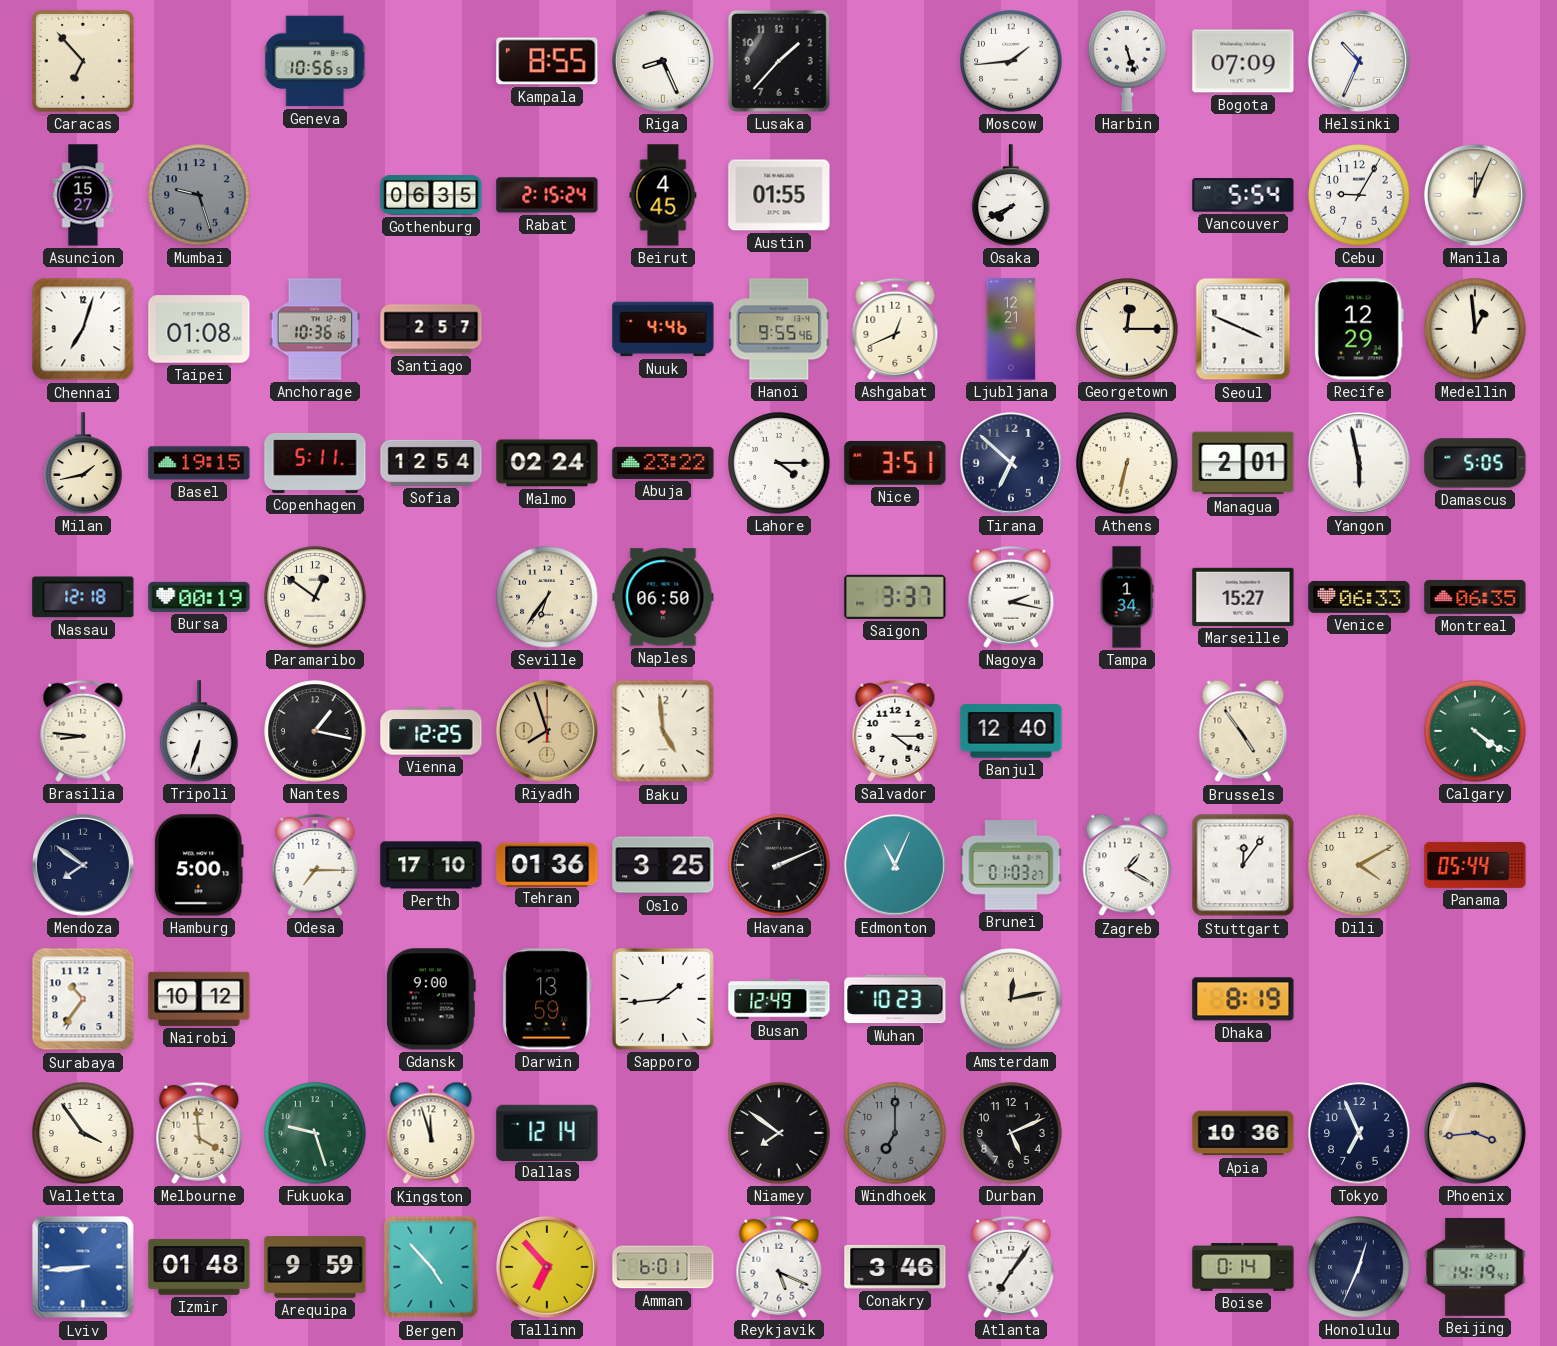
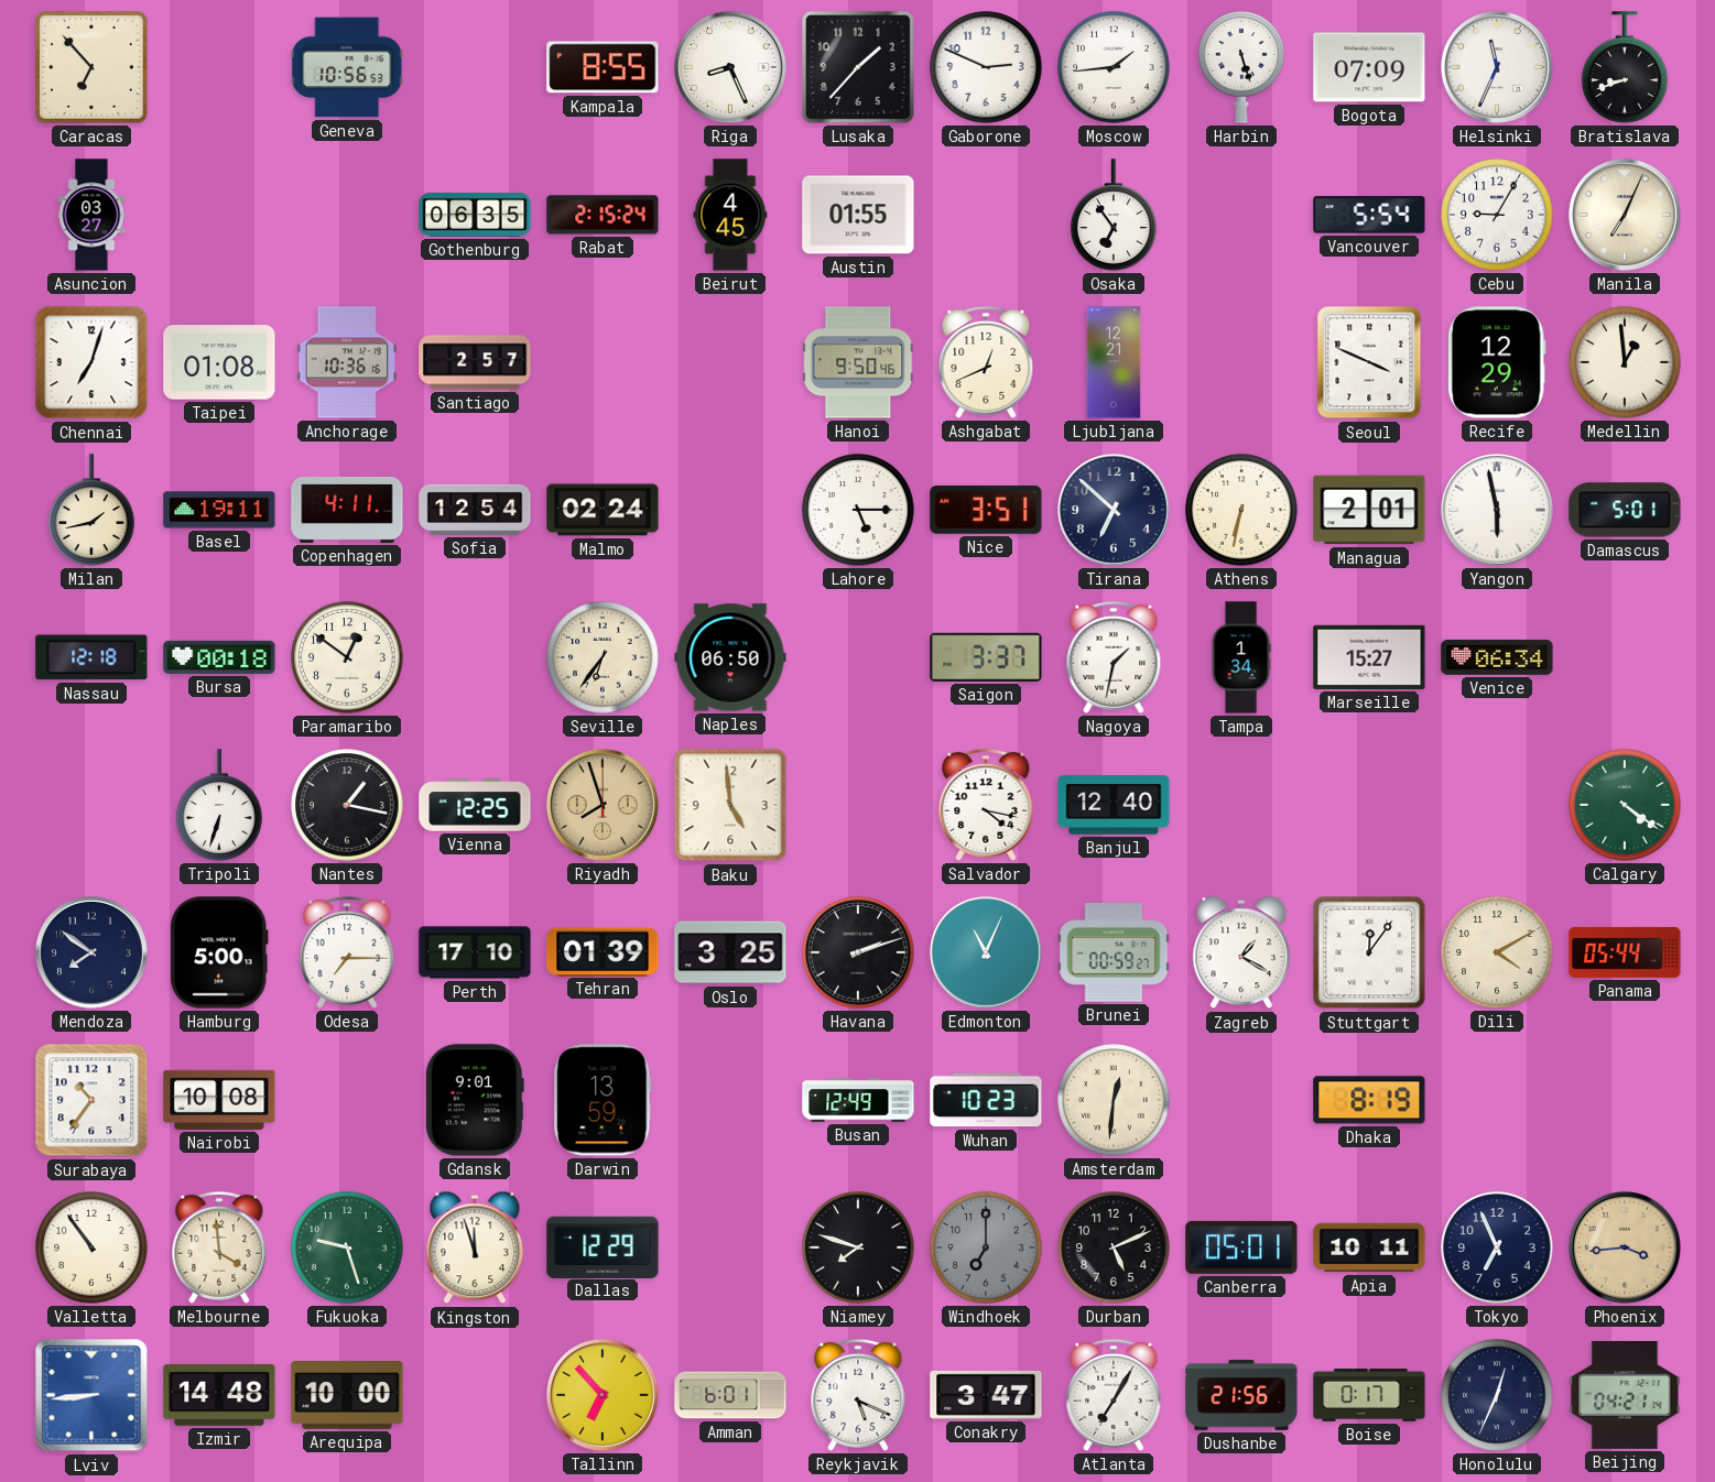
Gaborone: none -> 2:49
Helsinki: 10:34 -> 11:34
Bratislava: none -> 8:42
Asuncion: 15:27 -> 03:27
Mumbai: 9:27 -> none
Osaka: 7:41 -> 6:54
Manila: 12:04 -> 7:04
Nuuk: 4:46 -> none
Hanoi: 9:55 -> 9:50
Georgetown: 12:15 -> none
Basel: 19:15 -> 19:11
Copenhagen: 5:11 -> 4:11
Abuja: 23:22 -> none
Lahore: 4:15 -> 5:15
Damascus: 5:05 -> 5:01
Bursa: 00:19 -> 00:18
Nagoya: 2:17 -> 1:32
Venice: 06:33 -> 06:34
Montreal: 06:35 -> none
Brasilia: 8:46 -> none
Salvador: 4:15 -> 4:17
Brussels: 4:54 -> none
Tehran: 01:36 -> 01:39
Havana: 2:11 -> 2:12
Brunei: 01:03 -> 00:59
Nairobi: 10:12 -> 10:08
Gdansk: 9:00 -> 9:01
Sapporo: 1:44 -> none
Amsterdam: 12:13 -> 12:31
Valletta: 3:54 -> 10:54
Dallas: 12:14 -> 12:29
Niamey: 7:51 -> 7:48
Canberra: none -> 05:01
Apia: 10:36 -> 10:11
Izmir: 01:48 -> 14:48
Arequipa: 9:59 -> 10:00
Bergen: 4:53 -> none
Conakry: 3:46 -> 3:47
Atlanta: 7:06 -> 7:05
Dushanbe: none -> 21:56
Boise: 0:14 -> 0:17
Beijing: 14:19 -> 04:21
